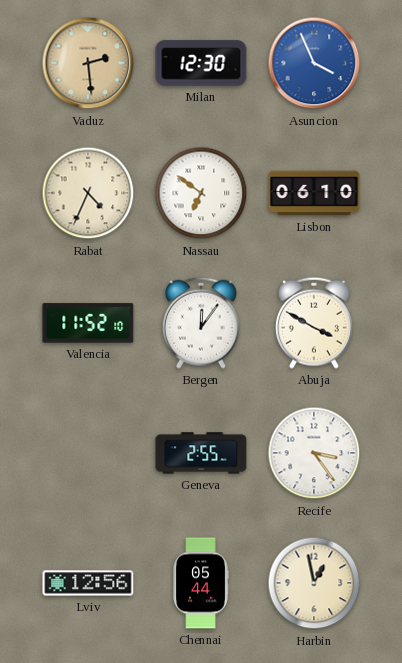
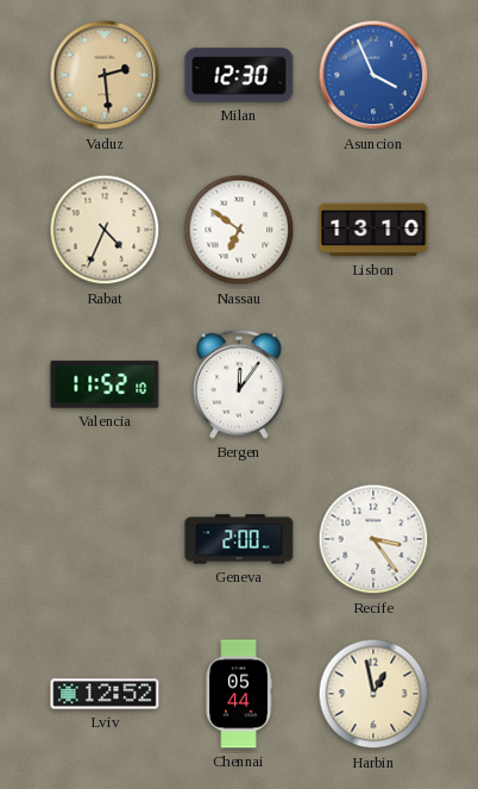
Lisbon: 06:10 -> 13:10
Abuja: 3:50 -> none
Geneva: 2:55 -> 2:00
Lviv: 12:56 -> 12:52
